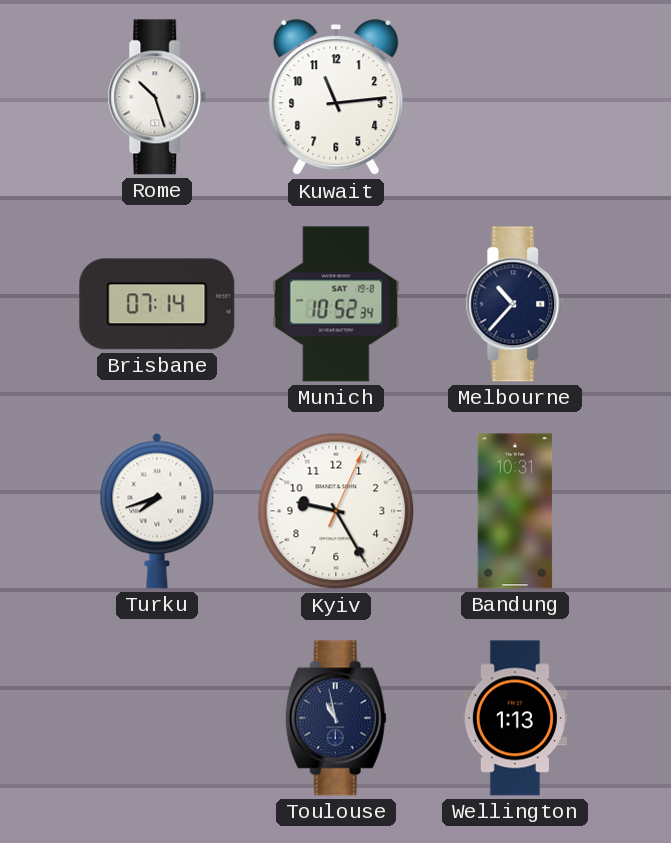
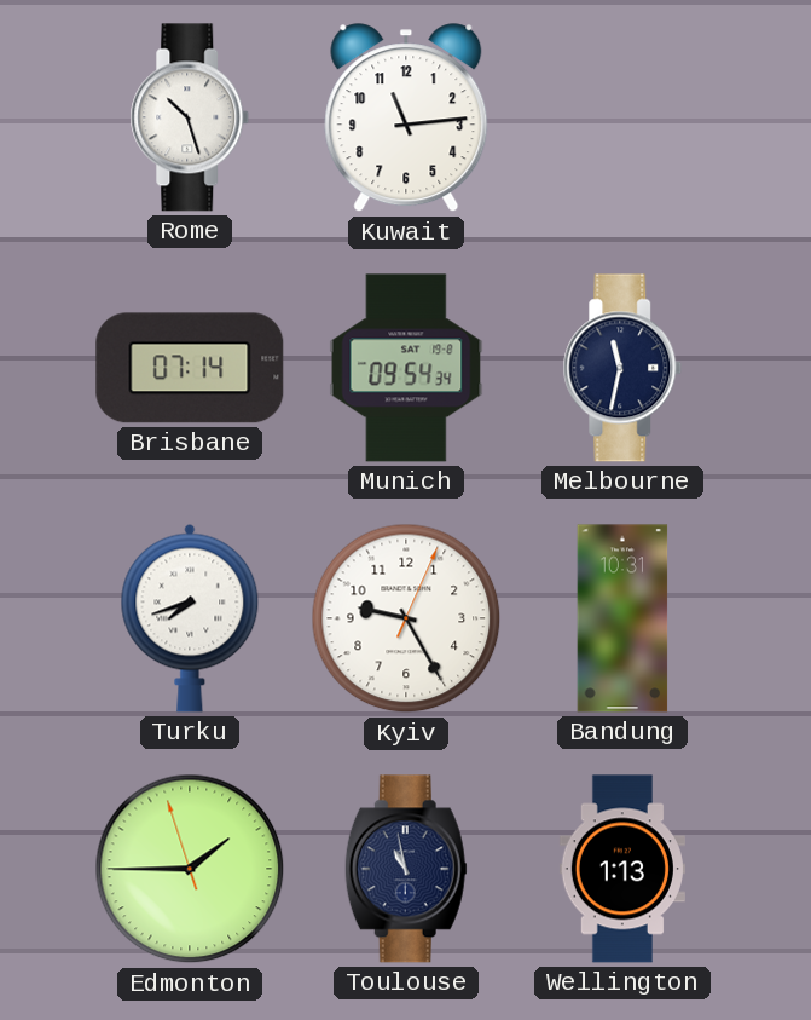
Munich: 10:52 -> 09:54
Melbourne: 10:37 -> 11:32
Edmonton: none -> 1:44
